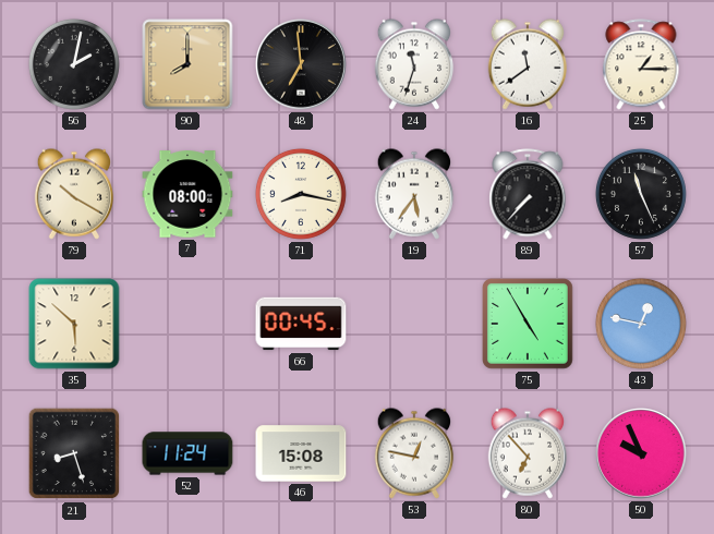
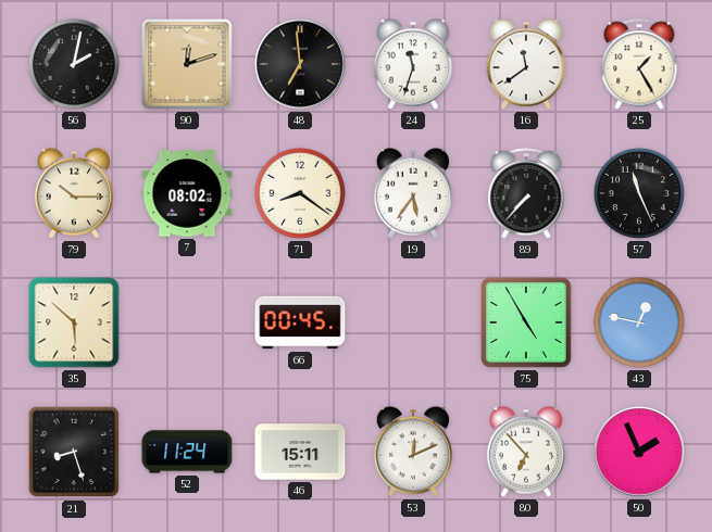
90: 8:00 -> 12:12
25: 1:15 -> 1:25
79: 10:20 -> 10:15
7: 08:00 -> 08:02
71: 8:17 -> 8:21
46: 15:08 -> 15:11
53: 12:47 -> 12:11
50: 9:56 -> 1:56
